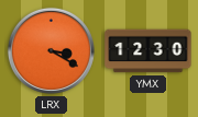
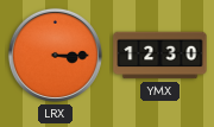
LRX: 3:20 -> 3:15
